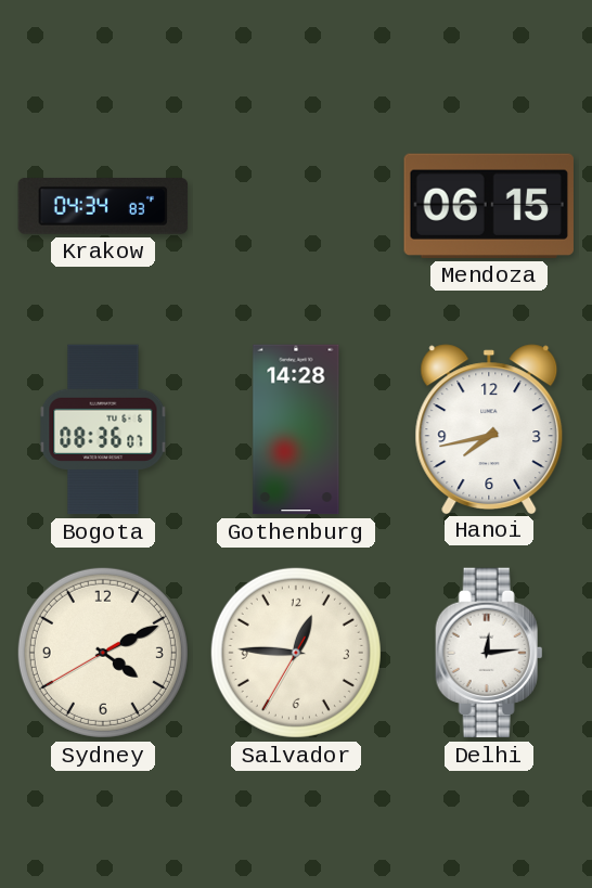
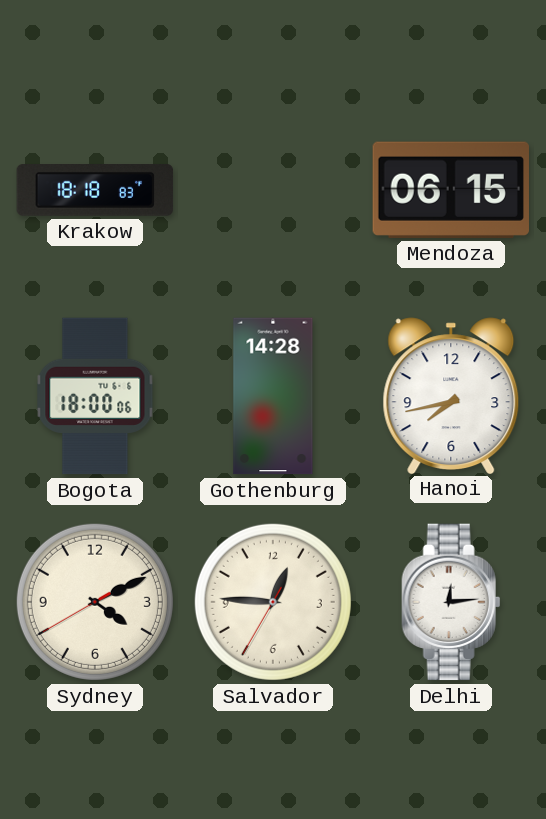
Krakow: 04:34 -> 18:18
Bogota: 08:36 -> 18:00
